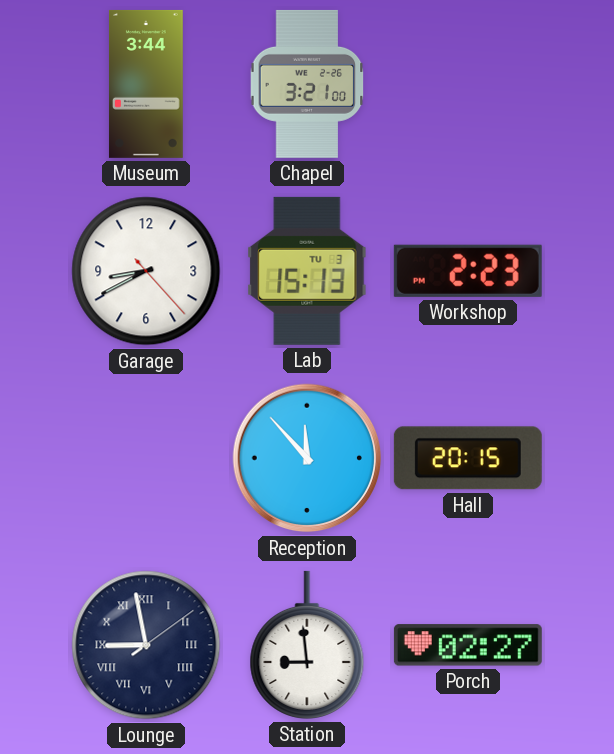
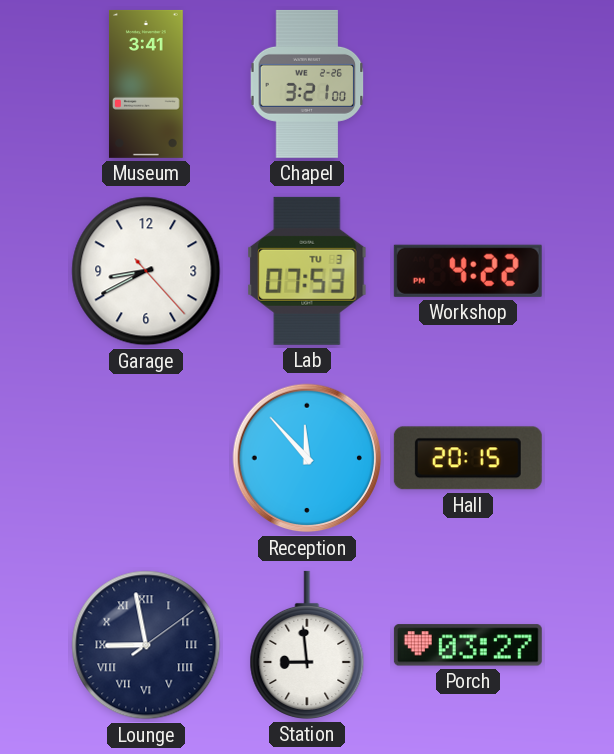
Museum: 3:44 -> 3:41
Lab: 15:13 -> 07:53
Workshop: 2:23 -> 4:22
Porch: 02:27 -> 03:27
